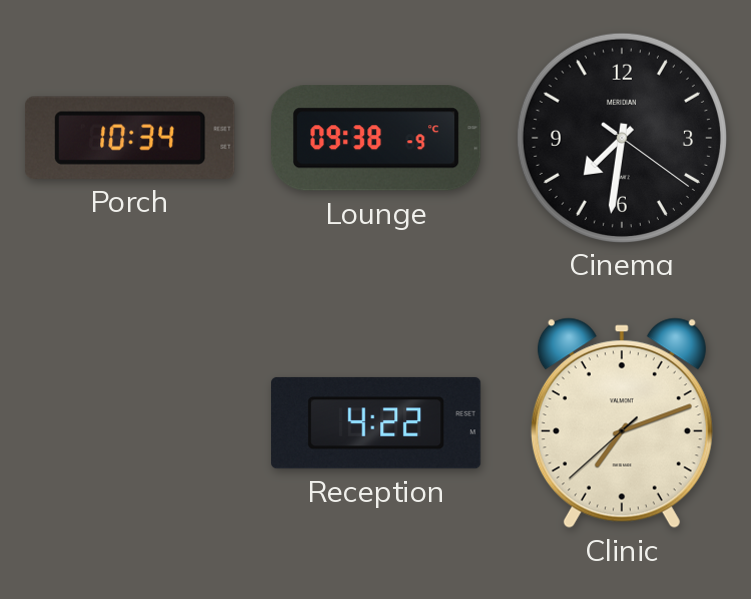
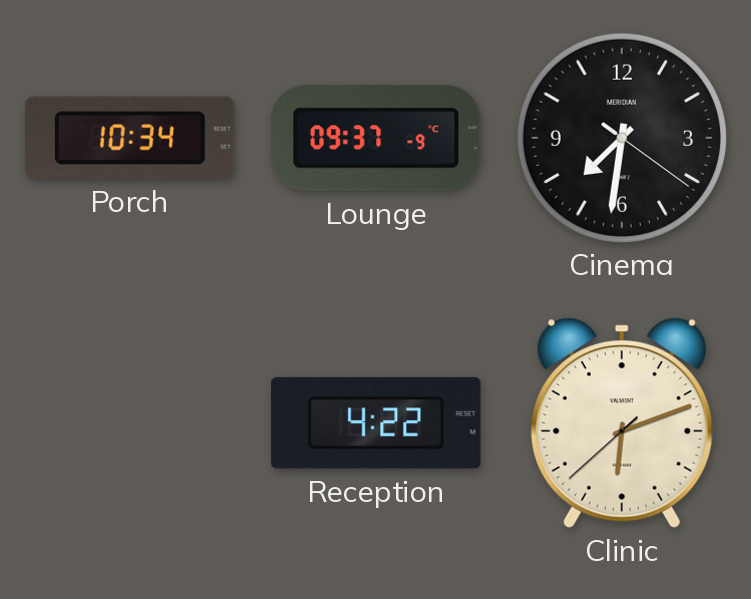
Lounge: 09:38 -> 09:37
Clinic: 7:11 -> 6:11
